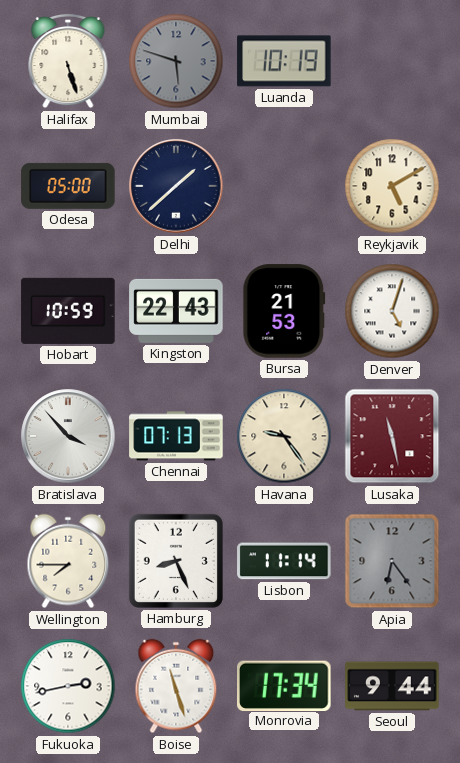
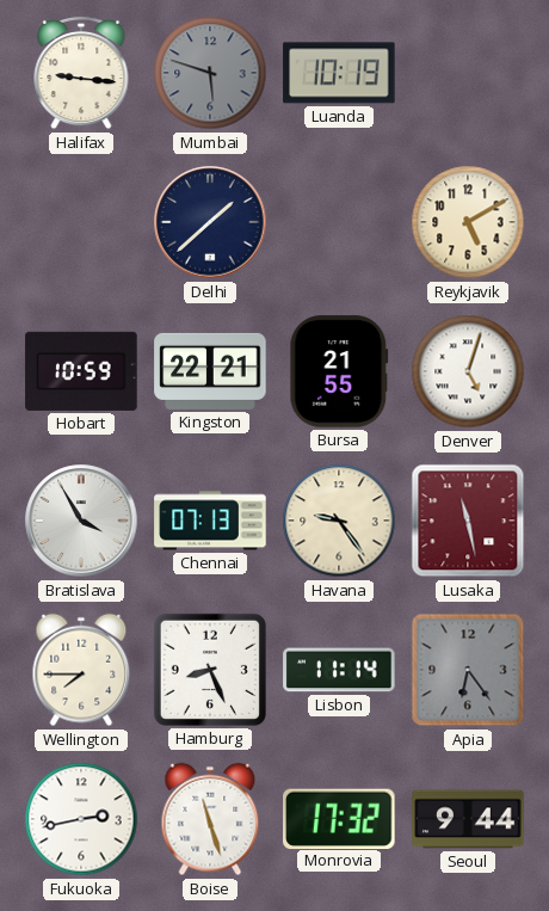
Halifax: 5:27 -> 9:16
Odesa: 05:00 -> none
Kingston: 22:43 -> 22:21
Bursa: 21:53 -> 21:55
Bratislava: 3:53 -> 3:55
Monrovia: 17:34 -> 17:32
